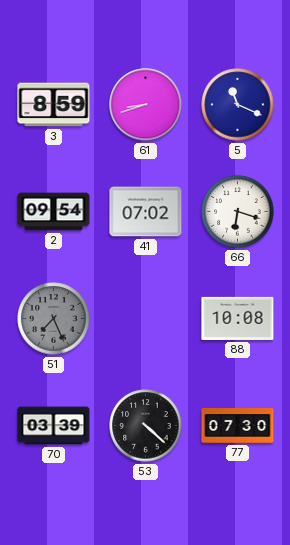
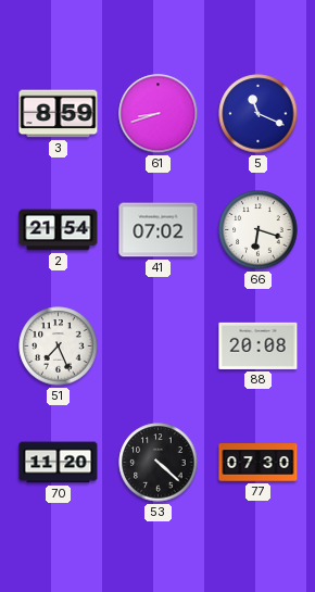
2: 09:54 -> 21:54
51 dial: grey -> white
88: 10:08 -> 20:08
70: 03:39 -> 11:20
